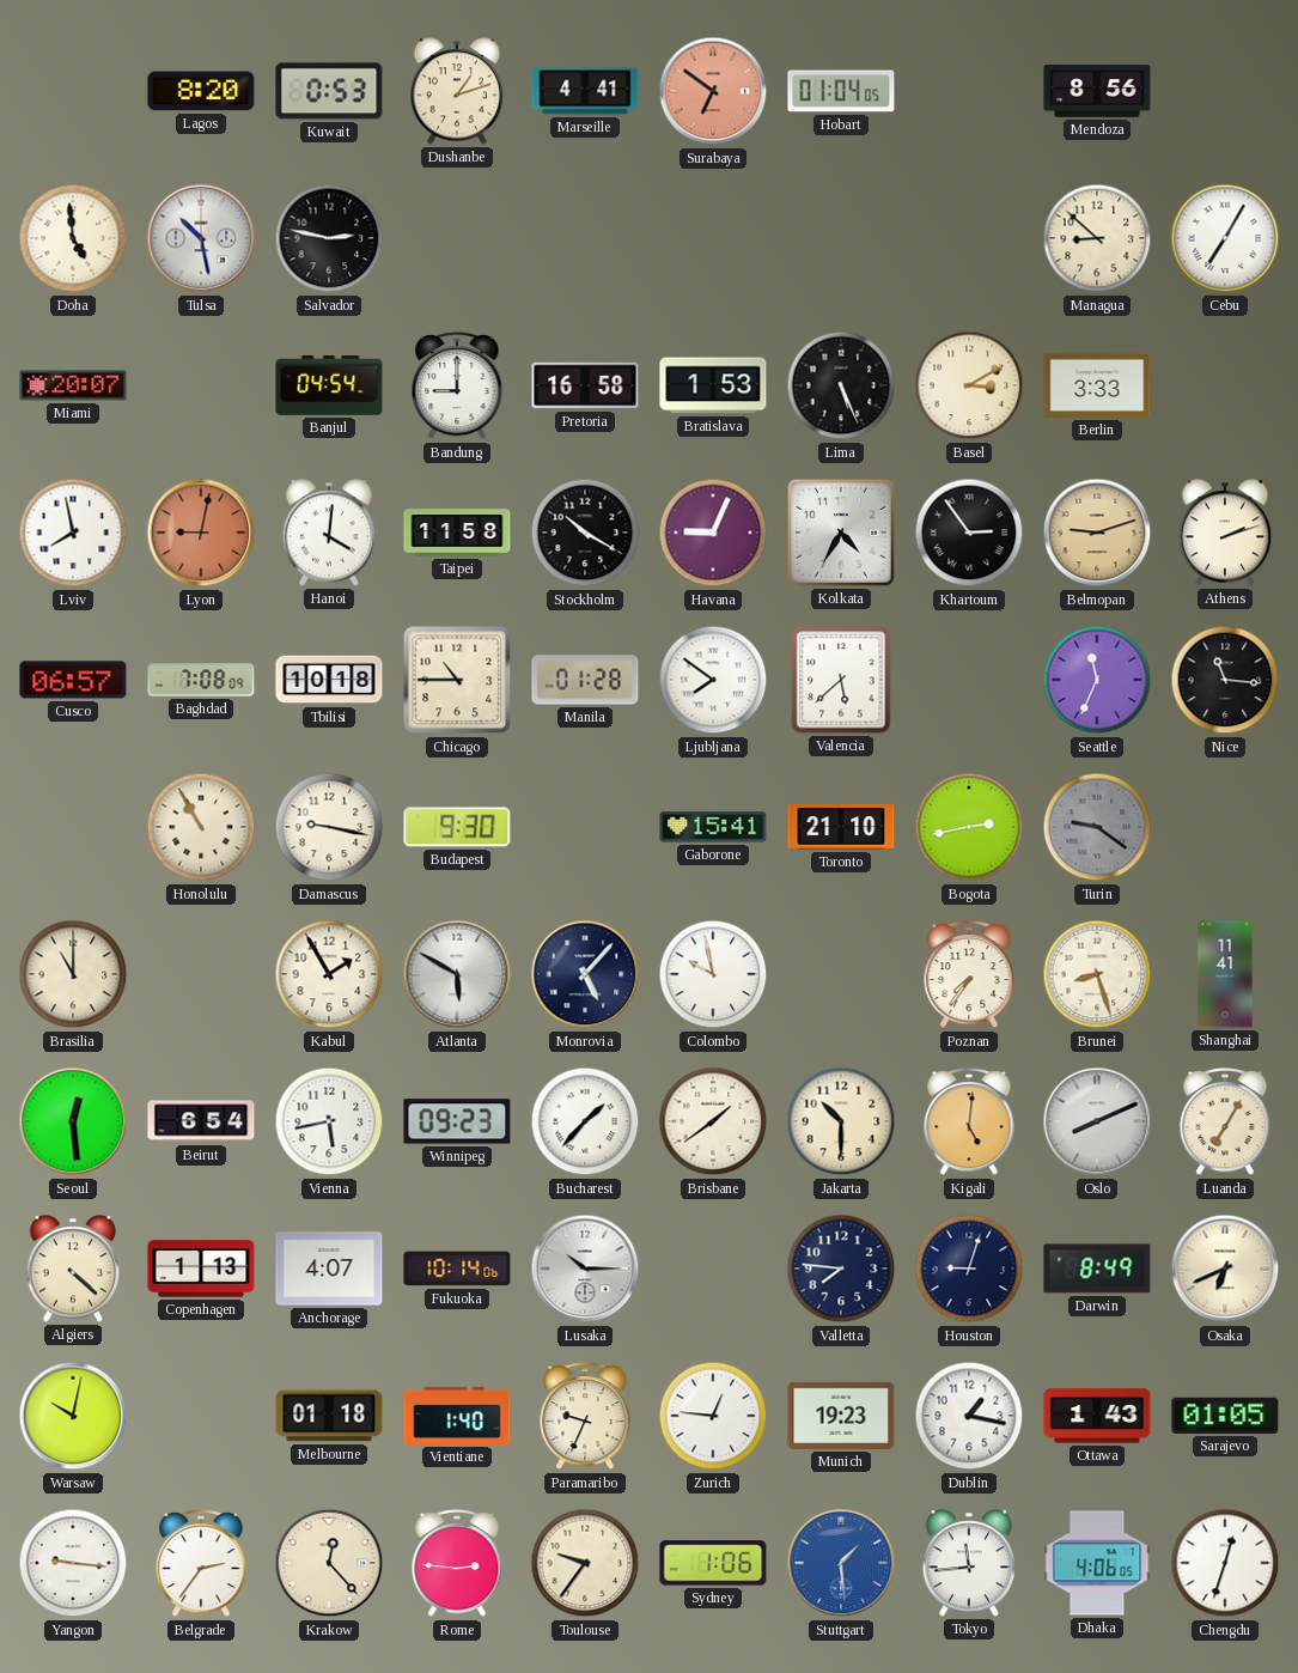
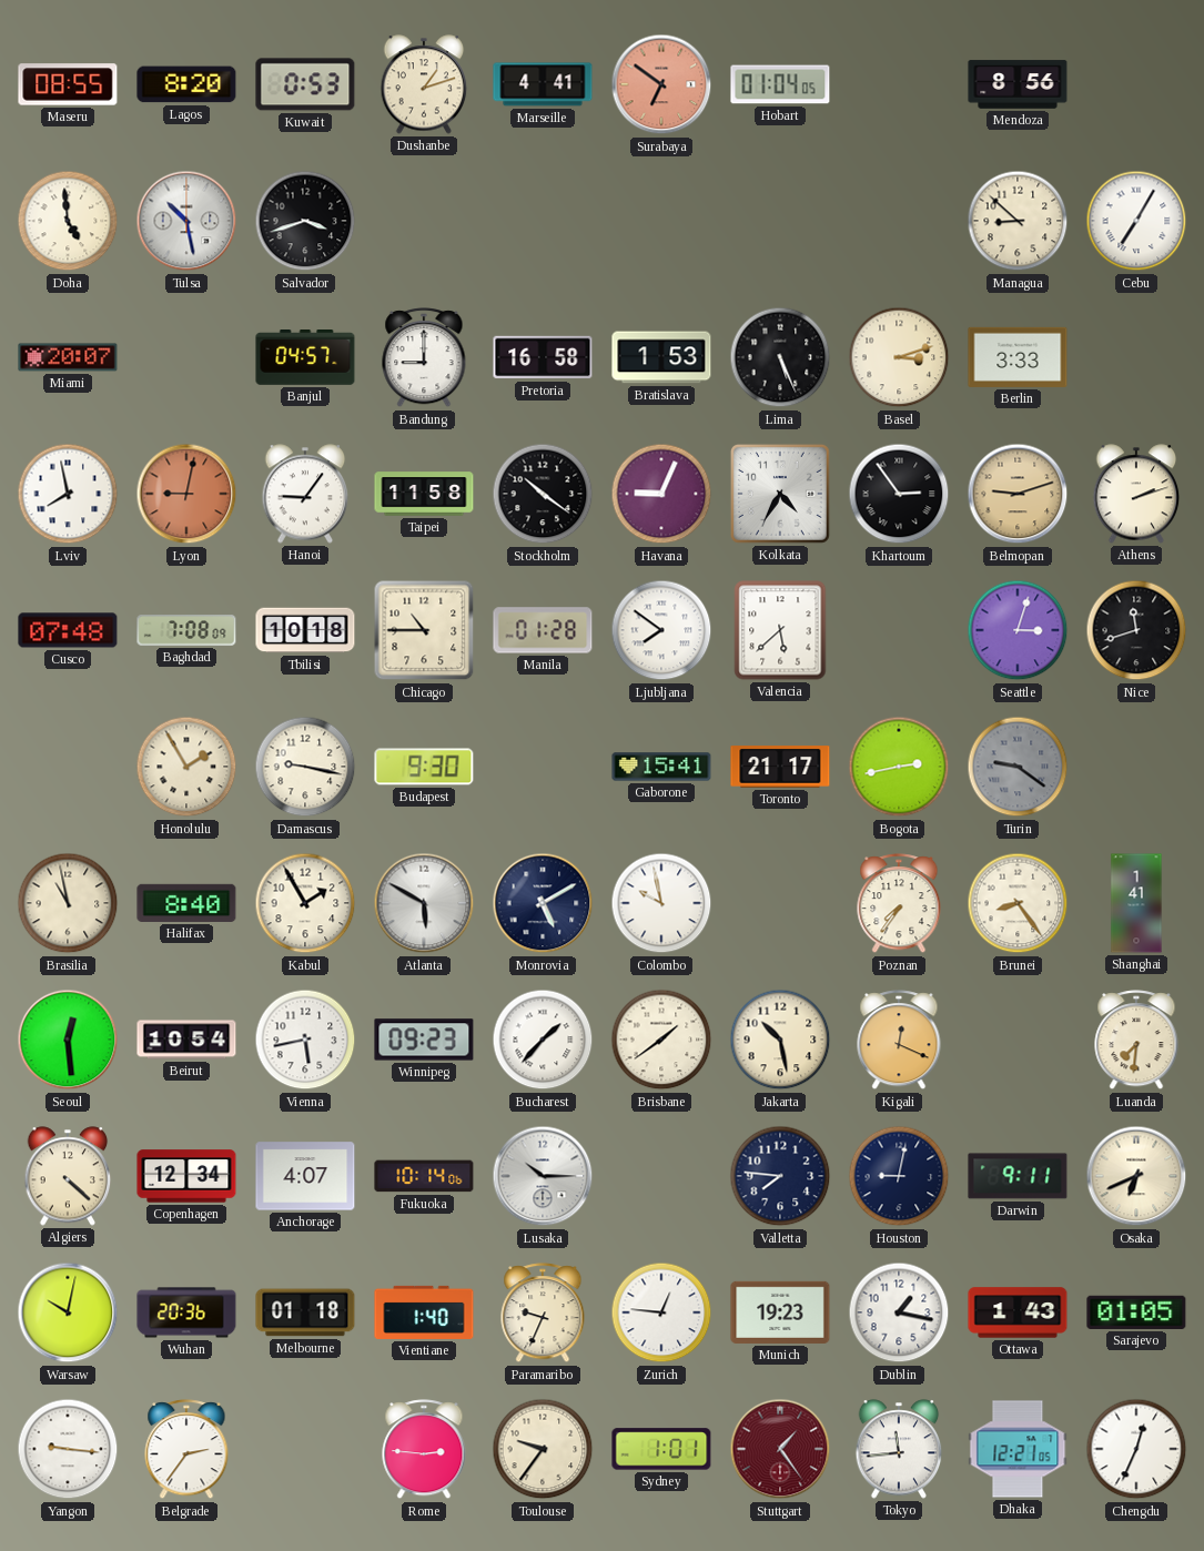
Maseru: none -> 08:55
Salvador: 2:47 -> 3:42
Banjul: 04:54 -> 04:57
Basel: 3:10 -> 3:12
Hanoi: 4:01 -> 9:06
Stockholm: 10:20 -> 10:21
Cusco: 06:57 -> 07:48
Seattle: 11:34 -> 3:03
Nice: 11:16 -> 11:42
Honolulu: 10:55 -> 1:55
Toronto: 21:10 -> 21:17
Brasilia: 11:00 -> 10:58
Halifax: none -> 8:40
Monrovia: 5:07 -> 5:10
Brunei: 8:27 -> 8:24
Shanghai: 11:41 -> 1:41
Beirut: 6:54 -> 10:54
Jakarta: 10:30 -> 10:28
Kigali: 5:01 -> 12:19
Oslo: 8:11 -> none
Luanda: 7:05 -> 7:31
Copenhagen: 1:13 -> 12:34
Houston: 9:03 -> 9:02
Darwin: 8:49 -> 9:11
Wuhan: none -> 20:36
Krakow: 12:23 -> none
Sydney: 1:06 -> 1:01
Stuttgart: 1:29 -> 1:24
Stuttgart dial: blue -> burgundy
Dhaka: 4:06 -> 12:21
Chengdu: 12:33 -> 12:34
